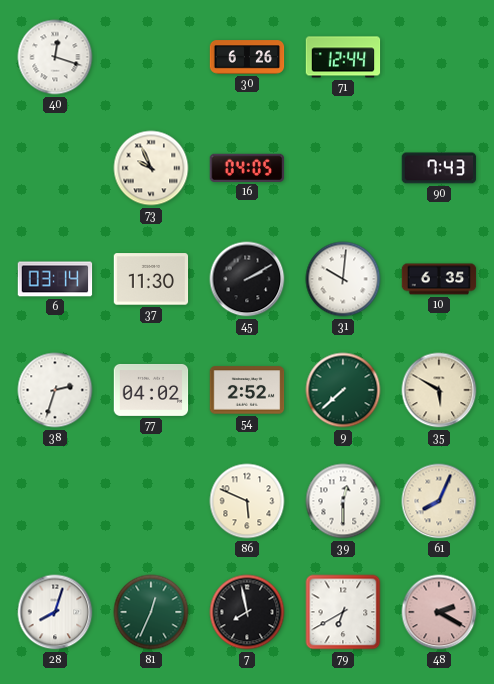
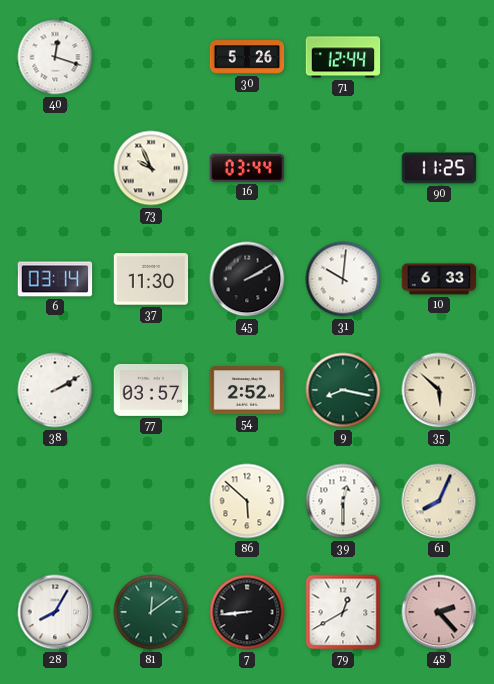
30: 6:26 -> 5:26
16: 04:05 -> 03:44
90: 7:43 -> 11:25
10: 6:35 -> 6:33
38: 2:33 -> 2:10
77: 04:02 -> 03:57
9: 7:38 -> 8:17
35: 5:50 -> 5:52
86: 5:49 -> 5:52
28: 8:03 -> 8:05
81: 12:34 -> 12:09
7: 7:58 -> 8:44
79: 6:40 -> 12:40
48: 2:20 -> 2:23
